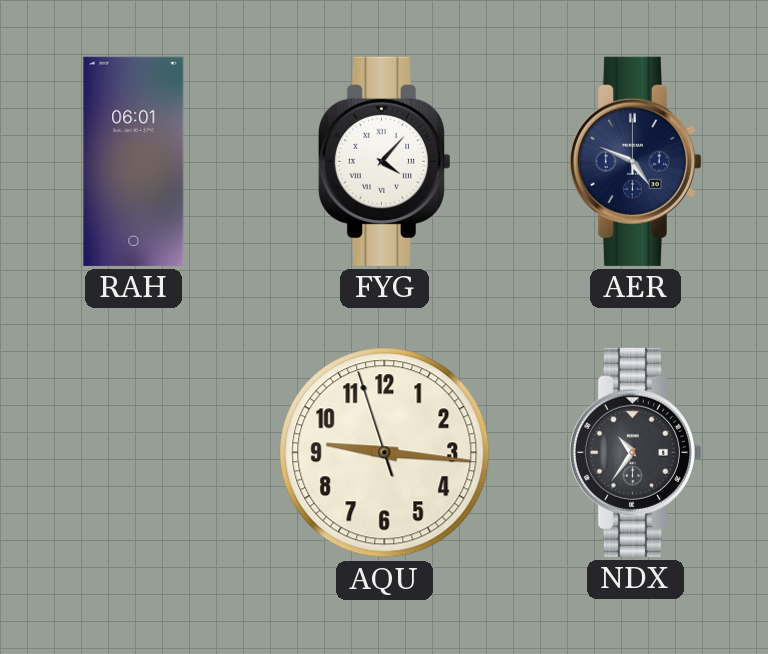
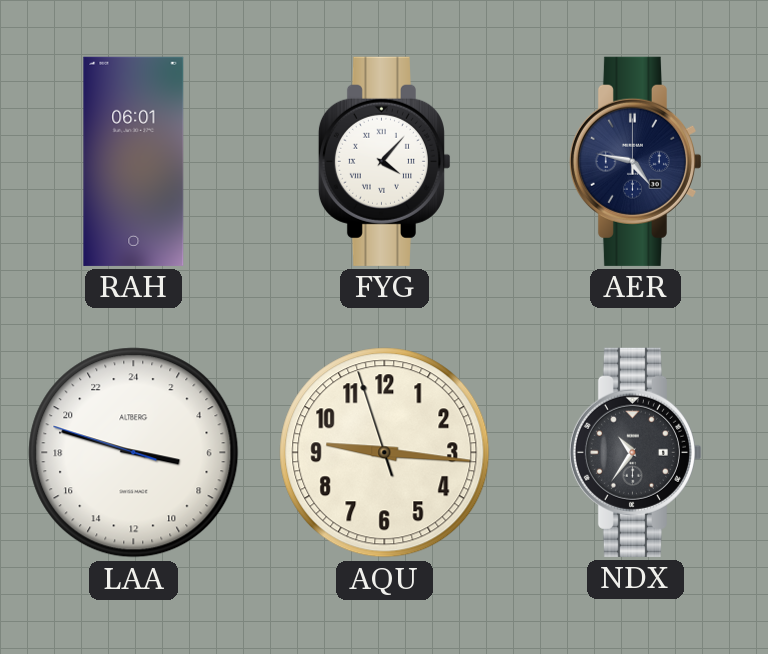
AER: 4:49 -> 4:47
LAA: none -> 6:47
